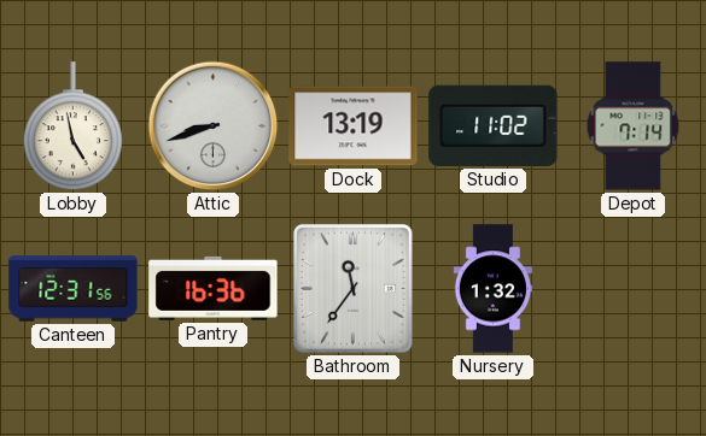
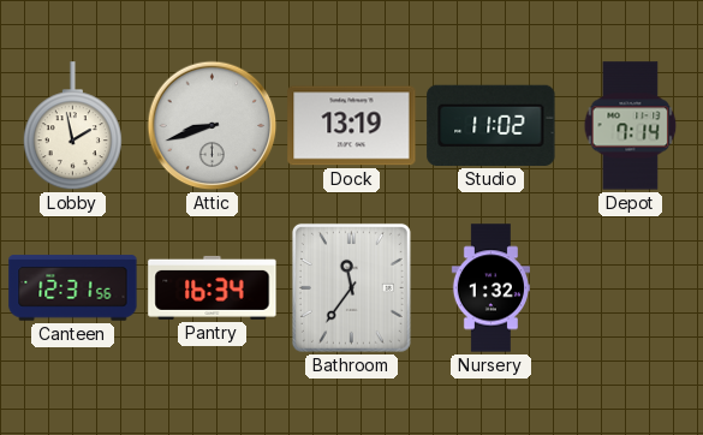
Lobby: 4:58 -> 1:58
Pantry: 16:36 -> 16:34
